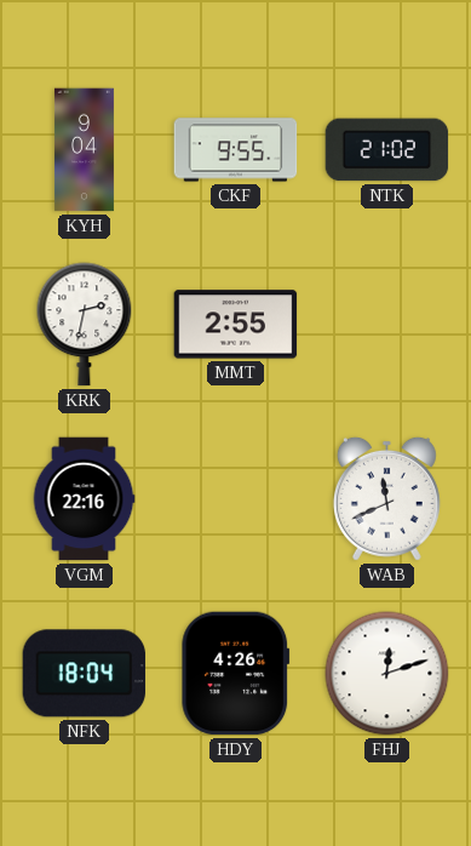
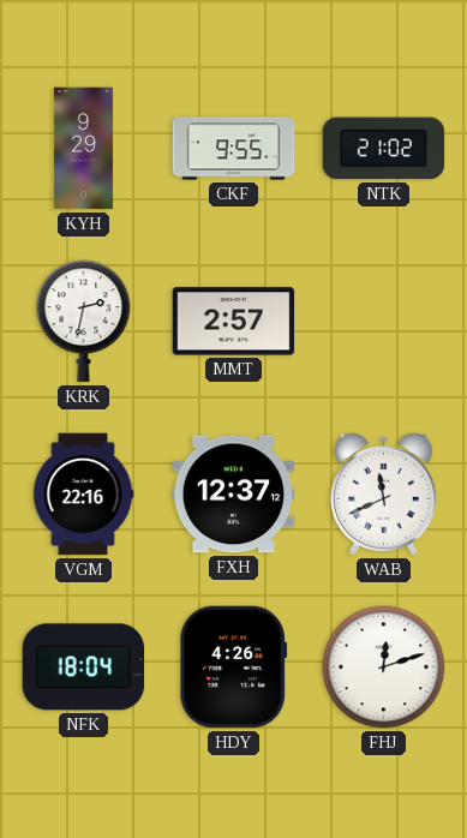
KYH: 9:04 -> 9:29
MMT: 2:55 -> 2:57
FXH: none -> 12:37
